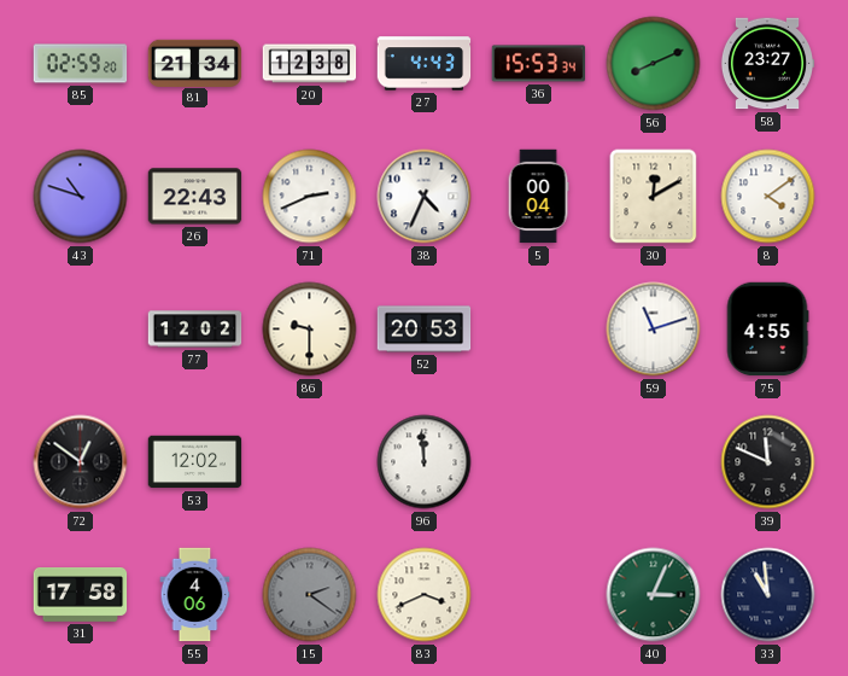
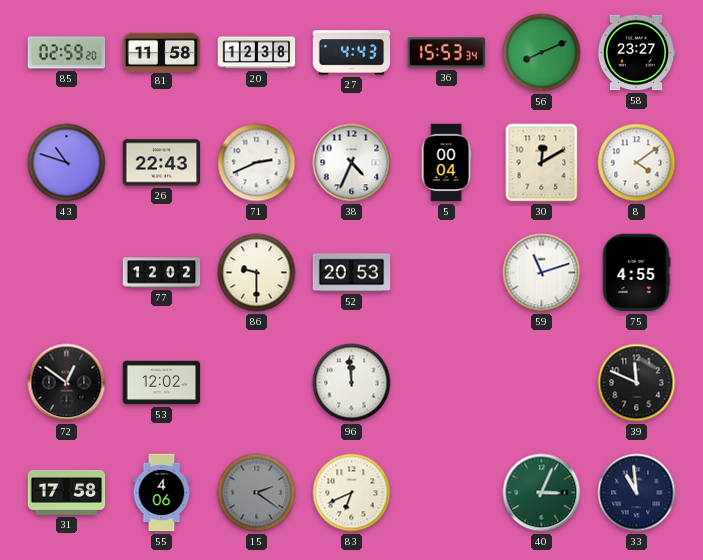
81: 21:34 -> 11:58
83: 3:41 -> 6:41
